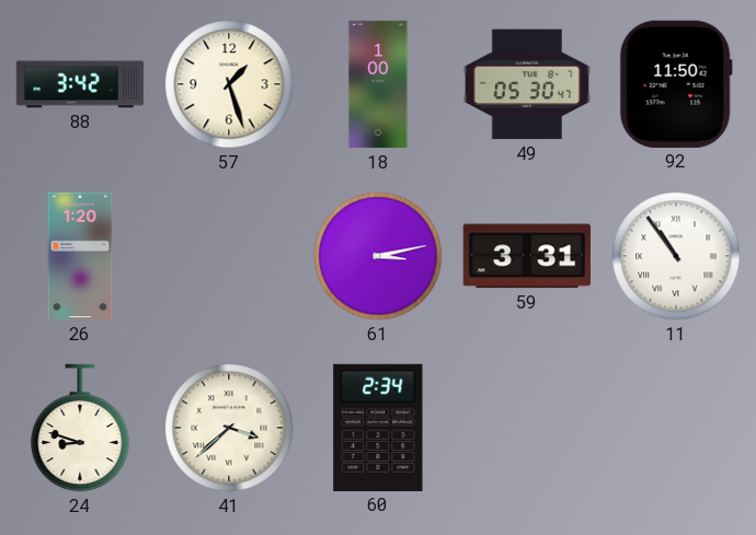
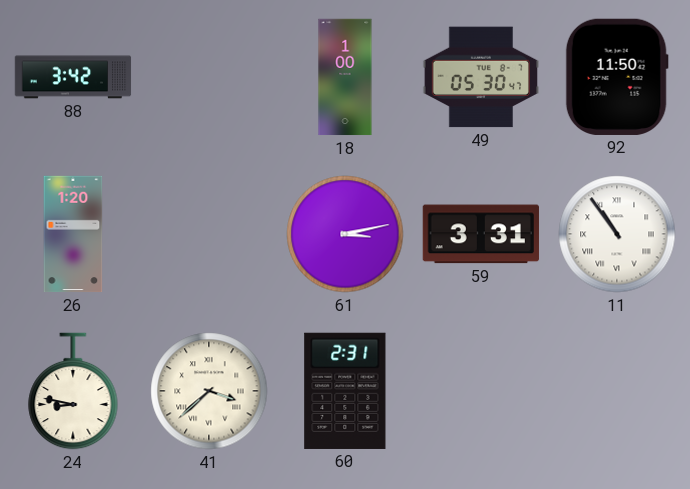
57: 1:27 -> none
24: 8:48 -> 8:47
60: 2:34 -> 2:31
